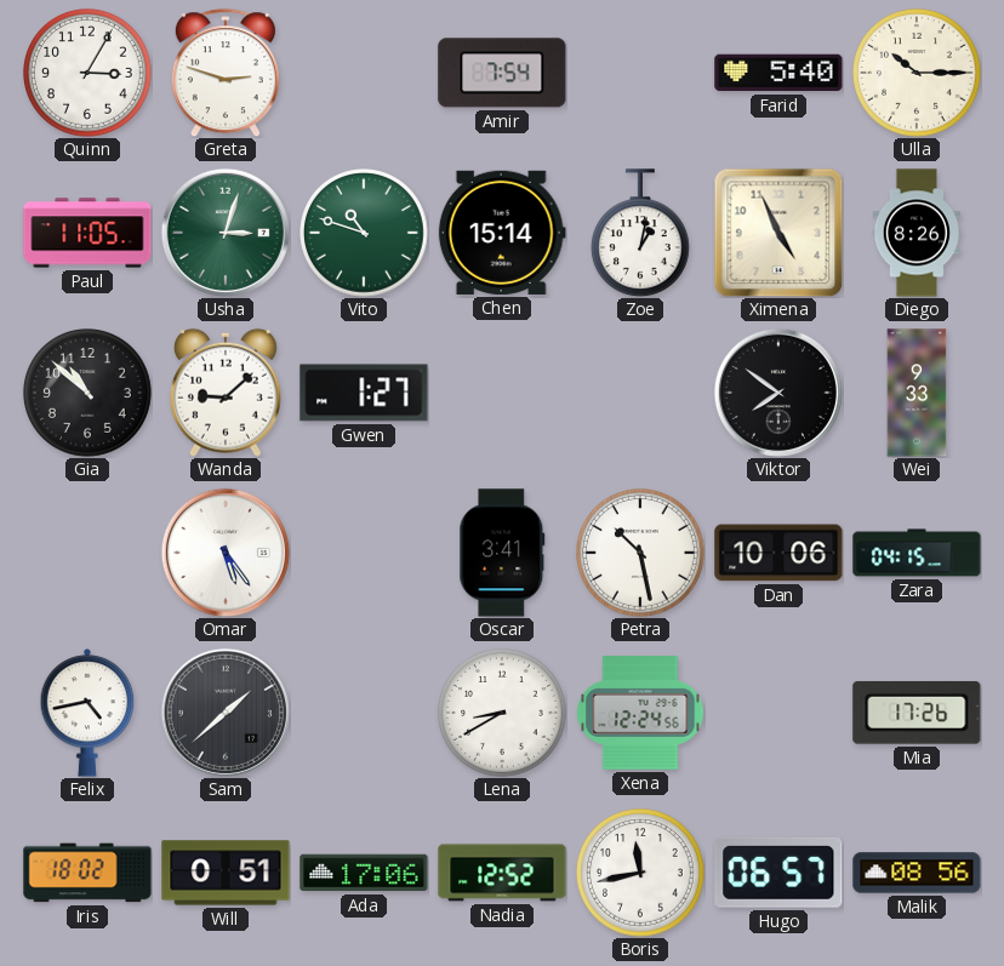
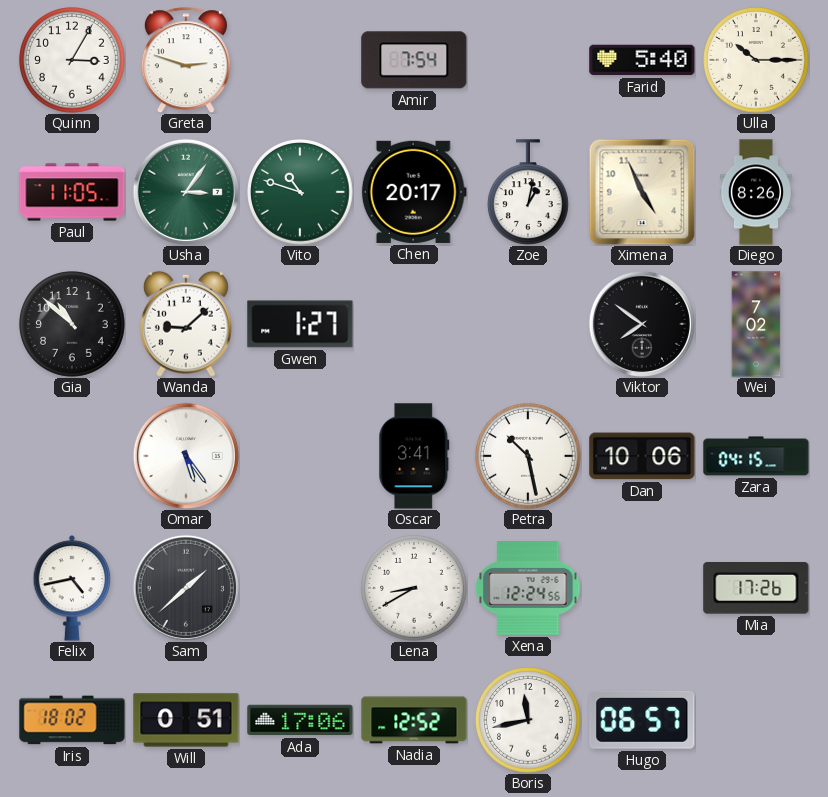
Usha: 3:03 -> 3:06
Chen: 15:14 -> 20:17
Wei: 9:33 -> 7:02
Malik: 08:56 -> none
